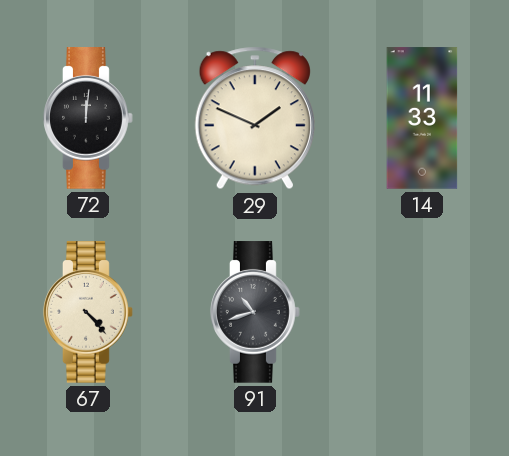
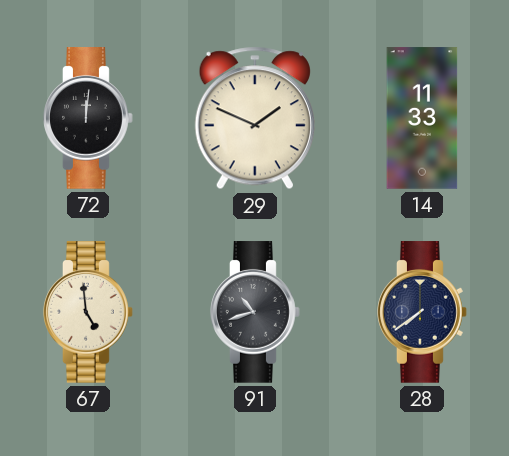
67: 4:23 -> 4:59
28: none -> 7:39
